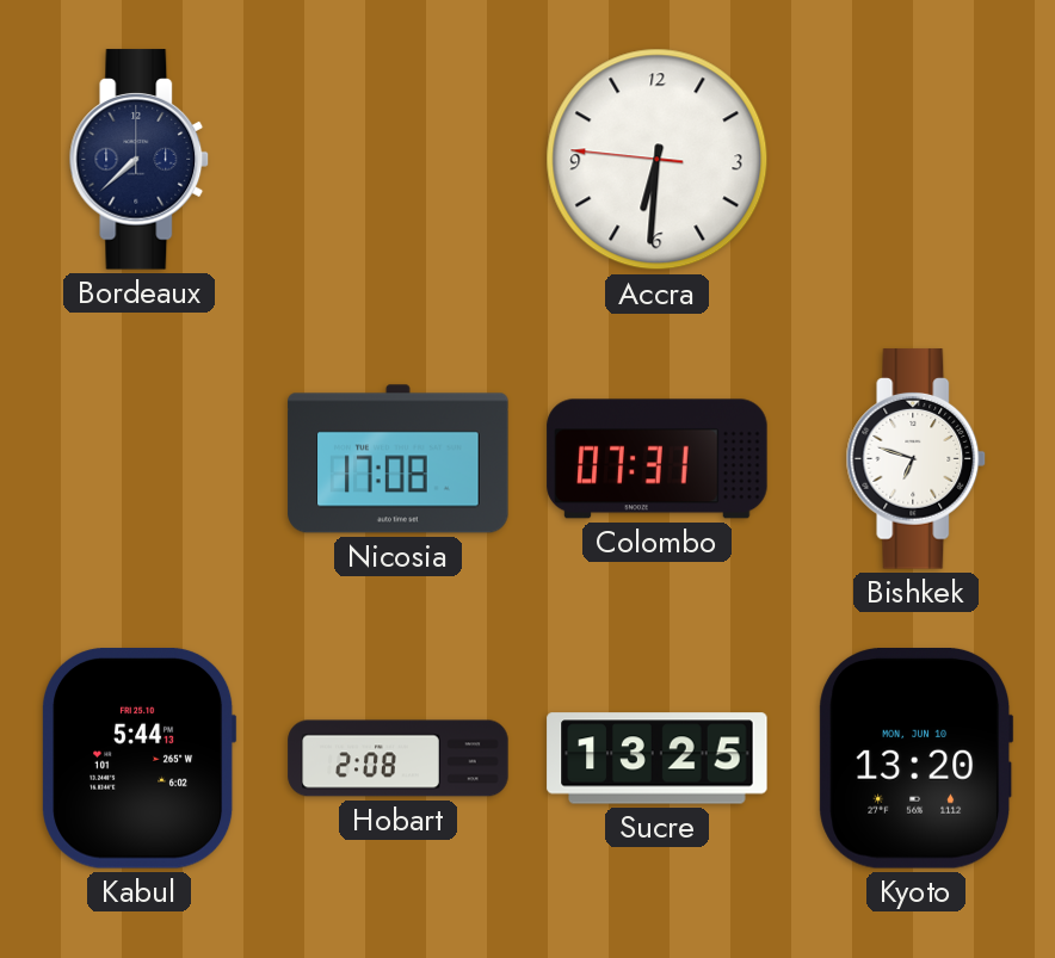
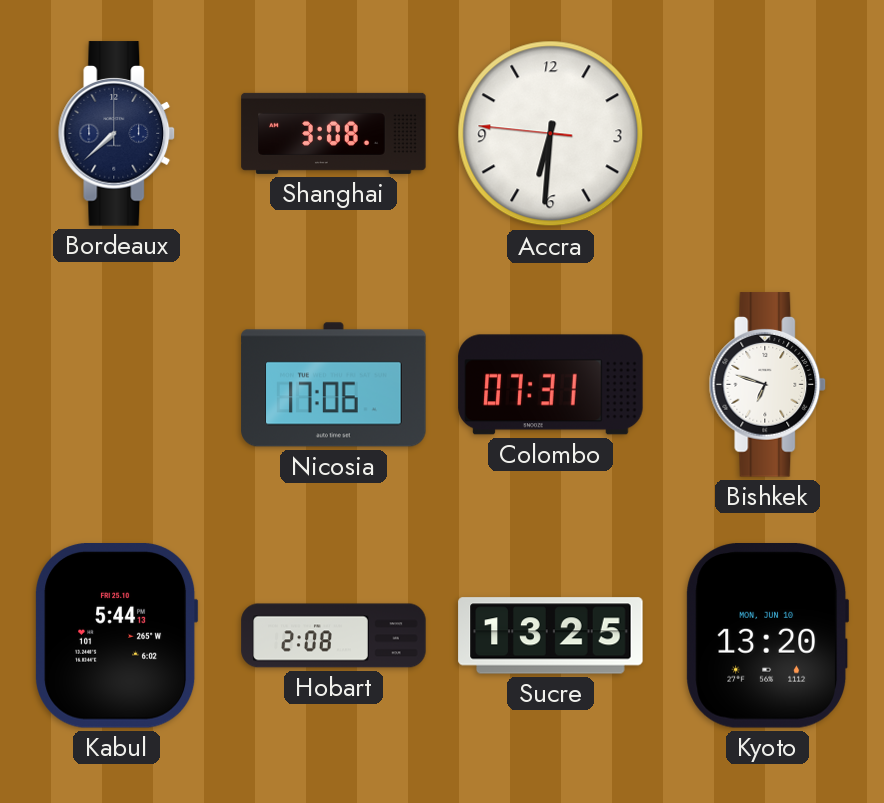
Shanghai: none -> 3:08
Nicosia: 17:08 -> 17:06
